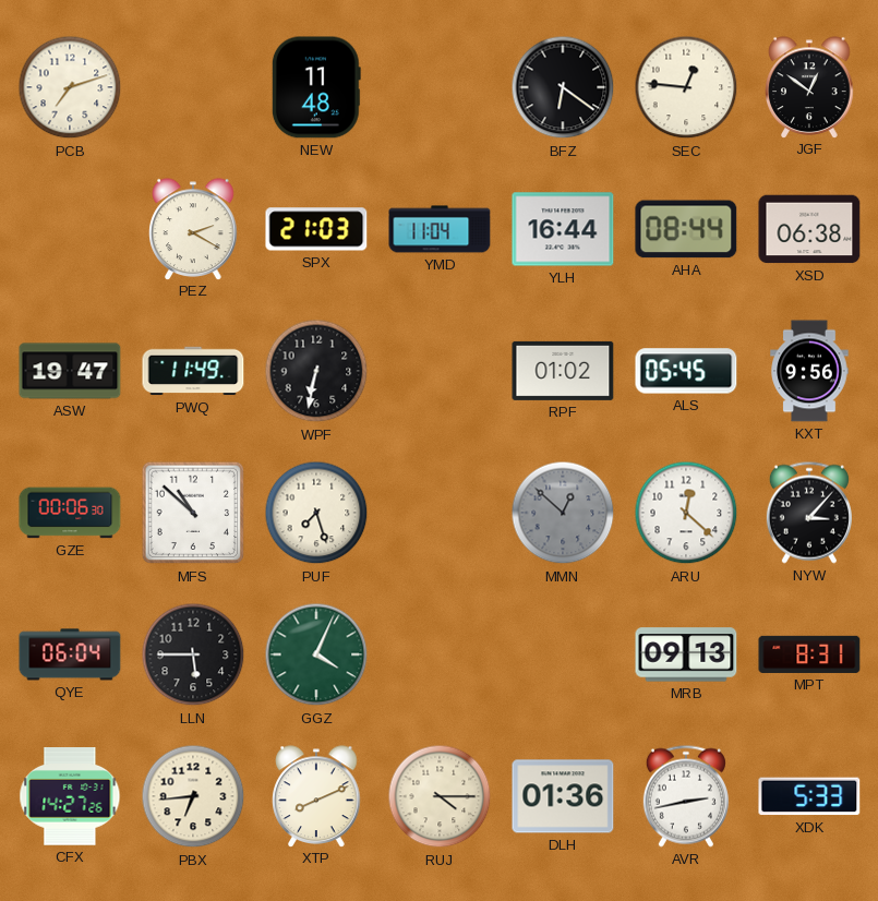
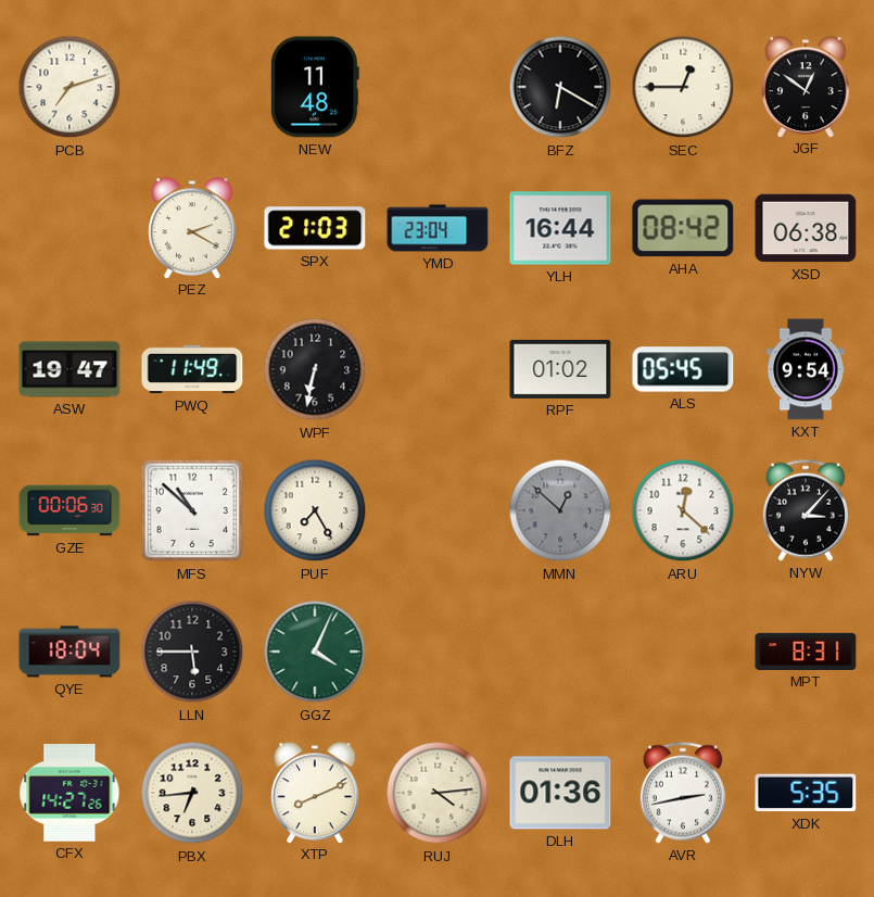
BFZ: 6:21 -> 6:20
SEC: 12:46 -> 12:45
YMD: 11:04 -> 23:04
AHA: 08:44 -> 08:42
KXT: 9:56 -> 9:54
PUF: 7:27 -> 7:25
QYE: 06:04 -> 18:04
MRB: 09:13 -> none
RUJ: 4:15 -> 4:14
XDK: 5:33 -> 5:35
